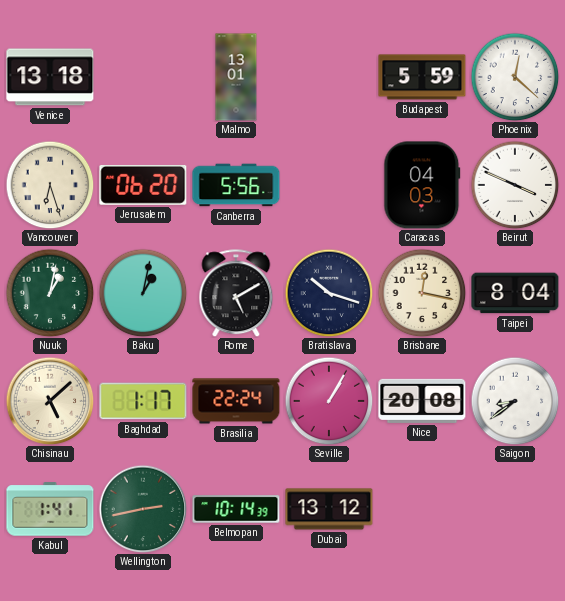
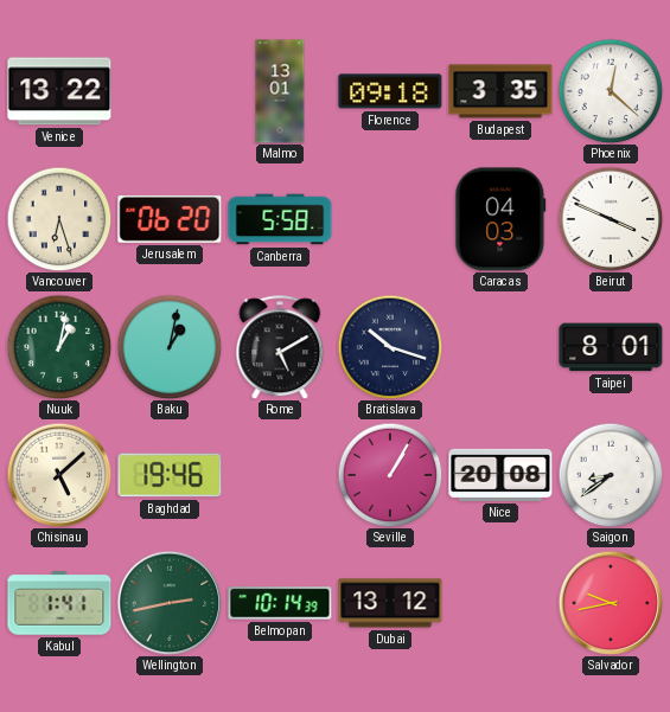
Venice: 13:18 -> 13:22
Florence: none -> 09:18
Budapest: 5:59 -> 3:35
Canberra: 5:56 -> 5:58
Brisbane: 12:17 -> none
Taipei: 8:04 -> 8:01
Baghdad: 1:17 -> 19:46
Brasilia: 22:24 -> none
Salvador: none -> 9:43
